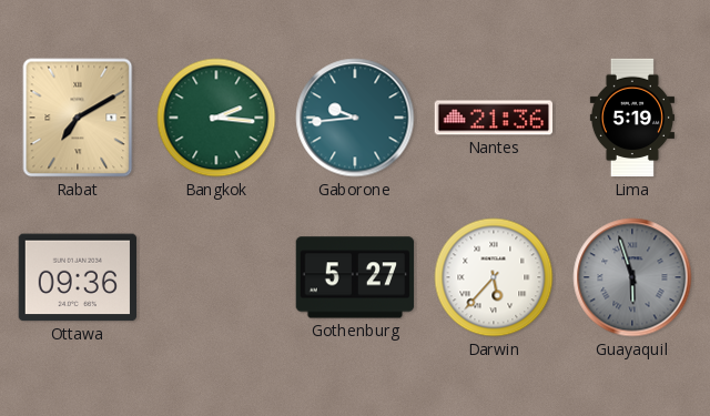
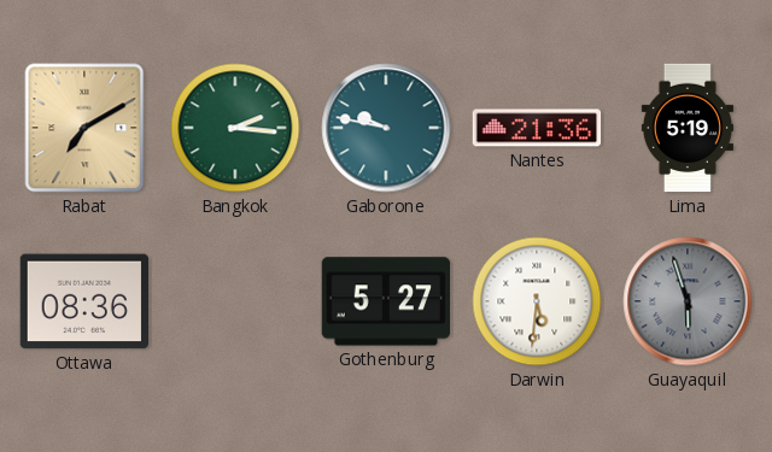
Gaborone: 9:44 -> 9:47
Ottawa: 09:36 -> 08:36
Darwin: 5:37 -> 5:31
